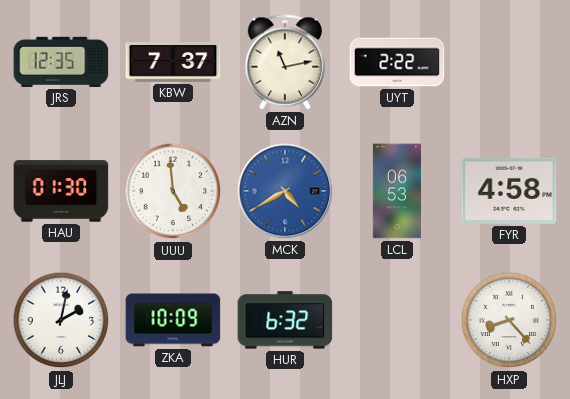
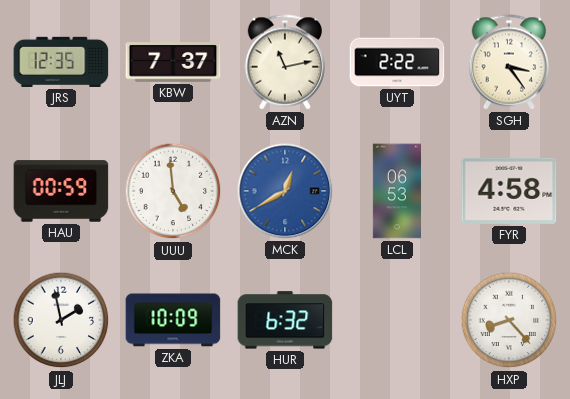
SGH: none -> 3:24
HAU: 01:30 -> 00:59
MCK: 4:40 -> 12:40
JLJ: 2:02 -> 1:58
